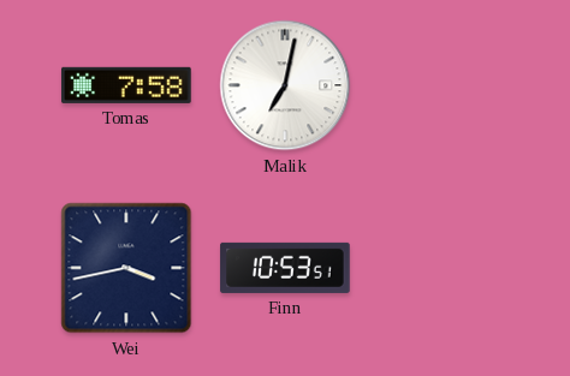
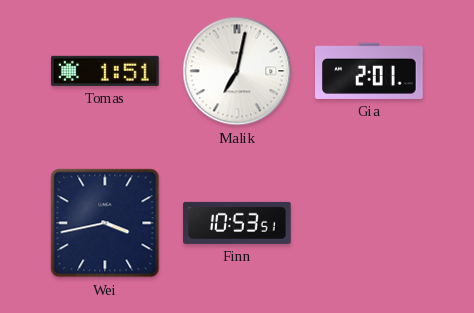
Tomas: 7:58 -> 1:51
Gia: none -> 2:01
